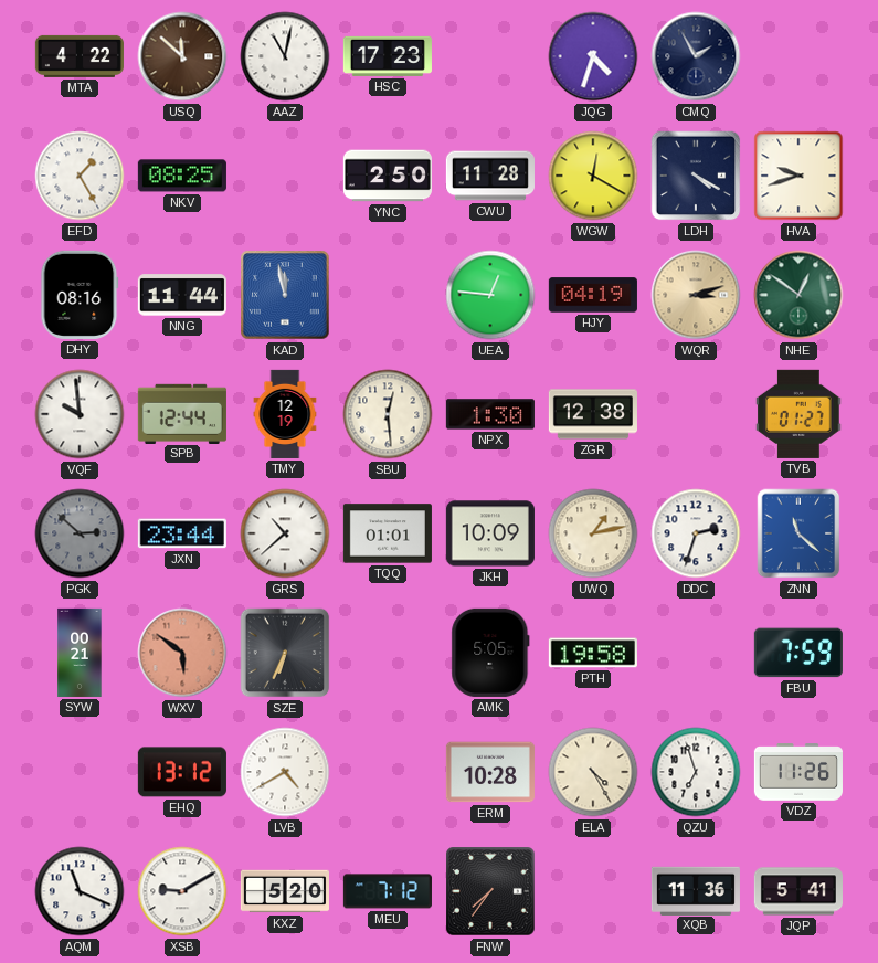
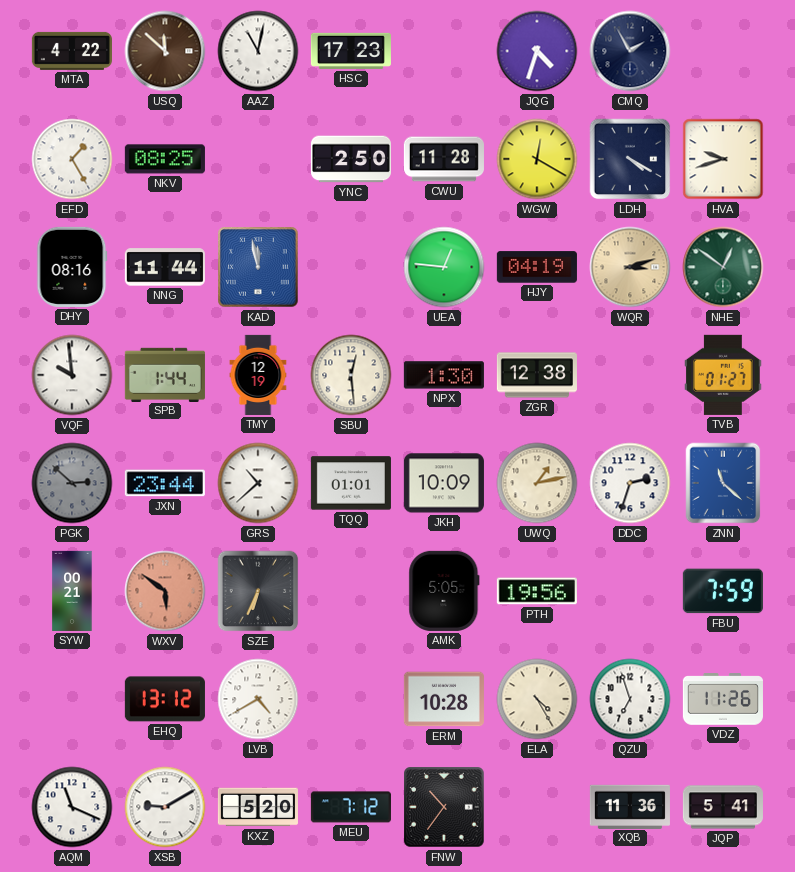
SPB: 12:44 -> 1:44
PTH: 19:58 -> 19:56
FNW: 7:36 -> 10:36
